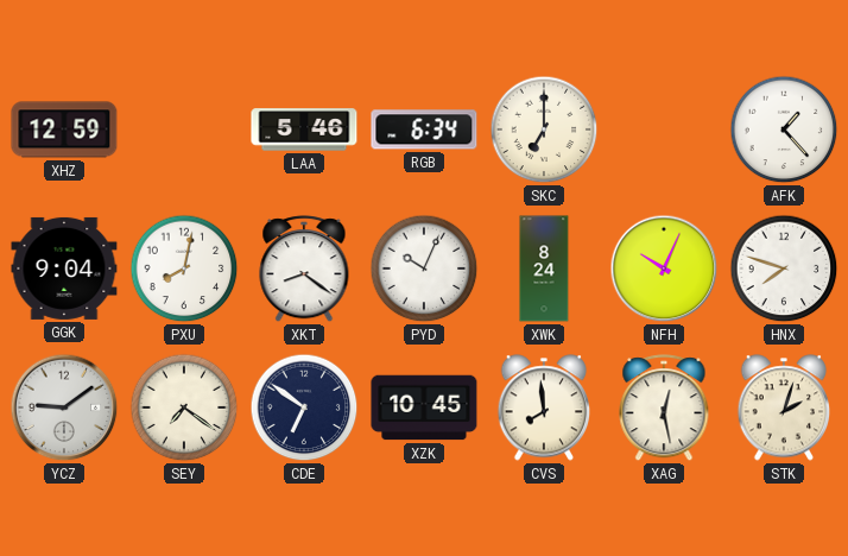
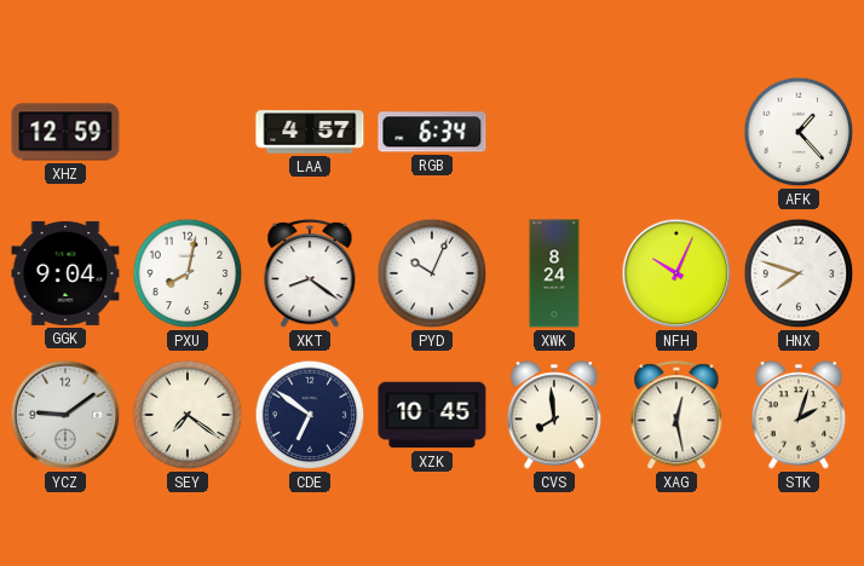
LAA: 5:46 -> 4:57
SKC: 7:00 -> none
